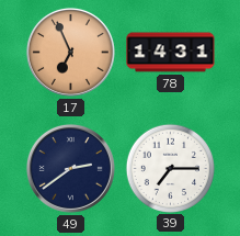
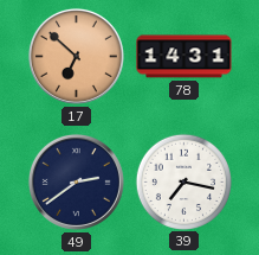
17: 6:56 -> 6:52
39: 7:15 -> 7:17
